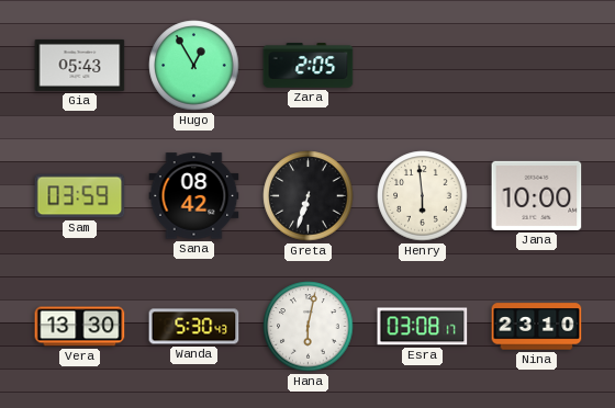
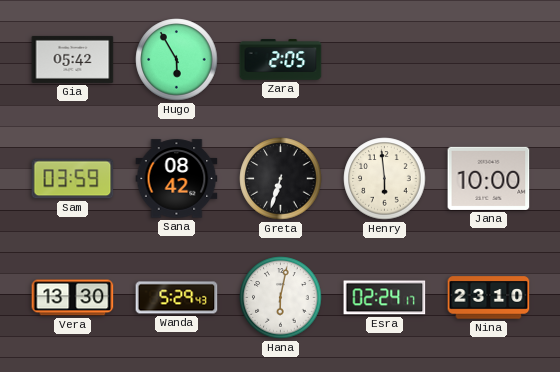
Gia: 05:43 -> 05:42
Hugo: 12:55 -> 5:55
Wanda: 5:30 -> 5:29
Esra: 03:08 -> 02:24
